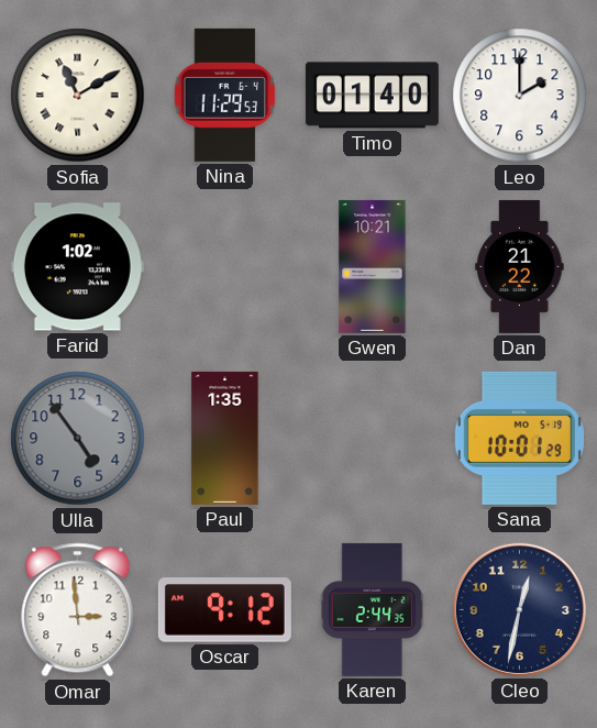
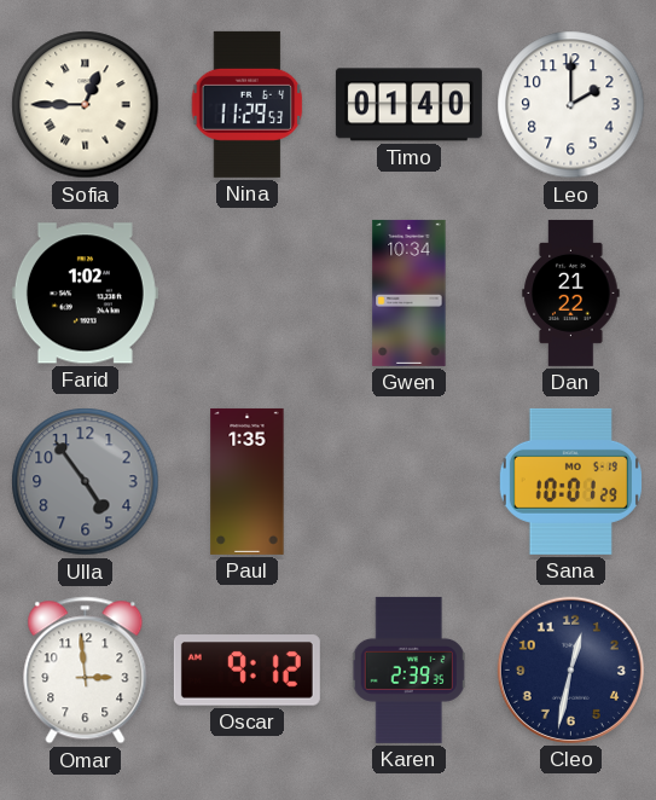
Sofia: 11:10 -> 12:45
Gwen: 10:21 -> 10:34
Karen: 2:44 -> 2:39
